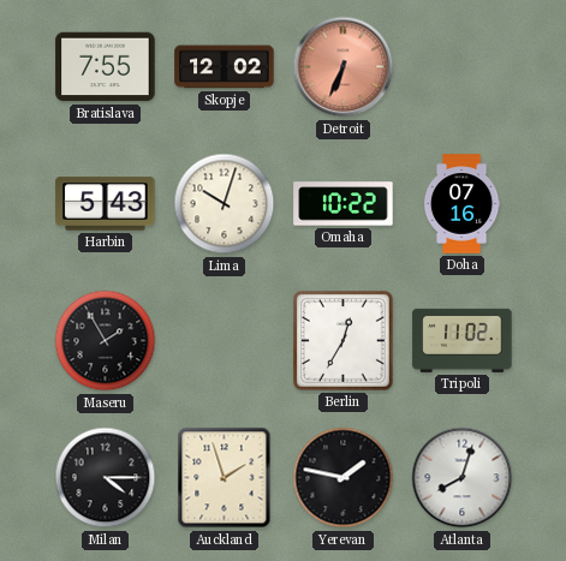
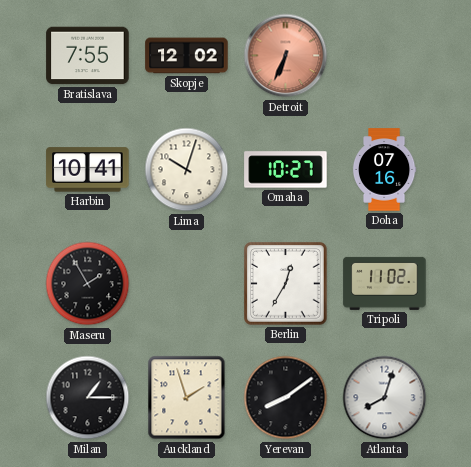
Harbin: 5:43 -> 10:41
Omaha: 10:22 -> 10:27
Milan: 4:15 -> 1:15
Yerevan: 1:47 -> 8:09
